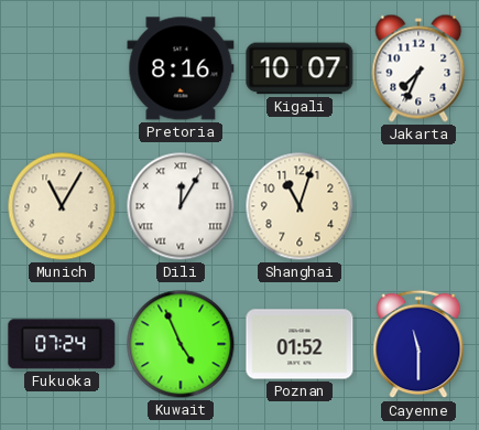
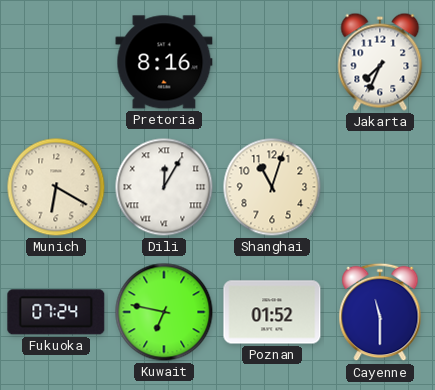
Kigali: 10:07 -> none
Munich: 11:05 -> 6:20
Kuwait: 4:56 -> 6:47
